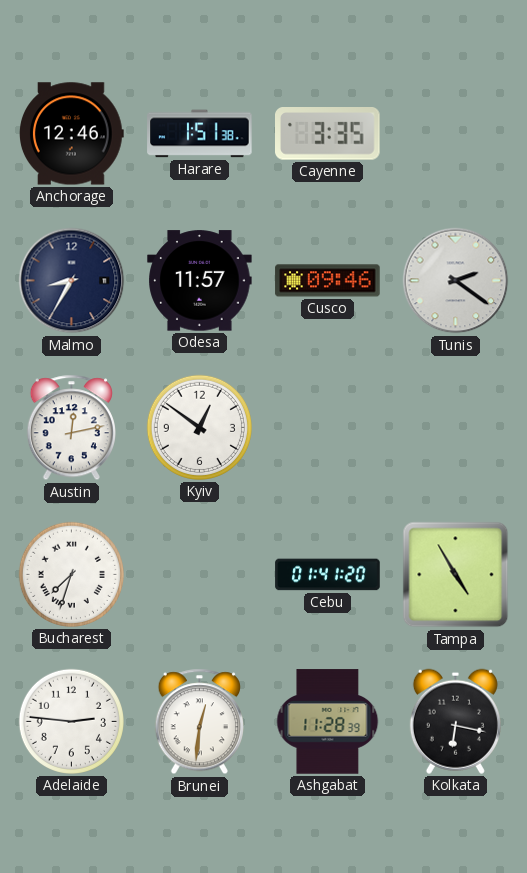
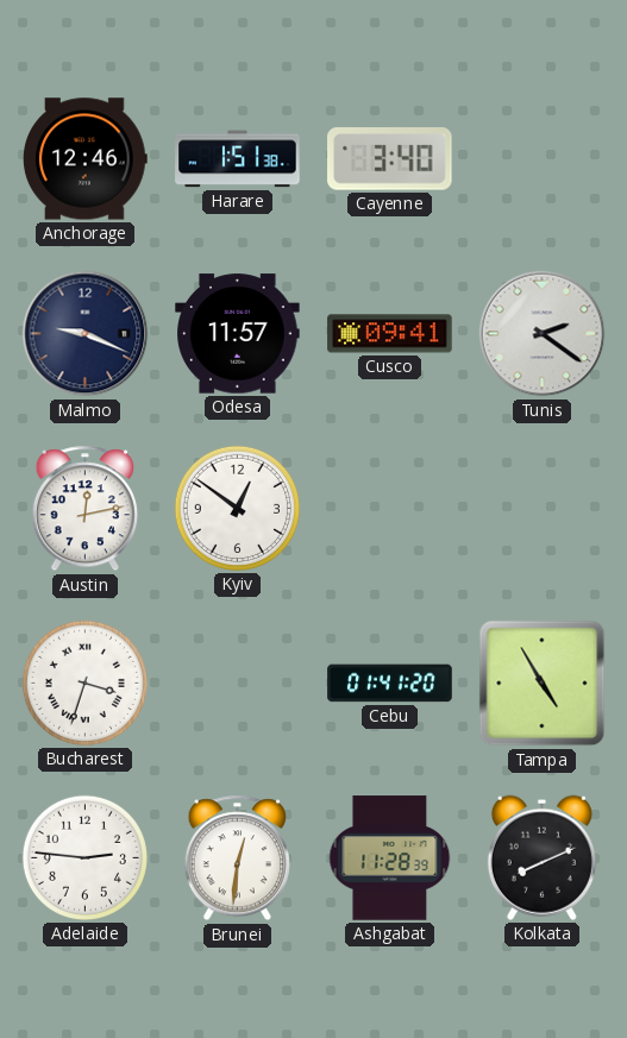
Cayenne: 3:35 -> 3:40
Malmo: 8:35 -> 9:19
Cusco: 09:46 -> 09:41
Bucharest: 7:33 -> 3:33
Kolkata: 6:17 -> 8:11
